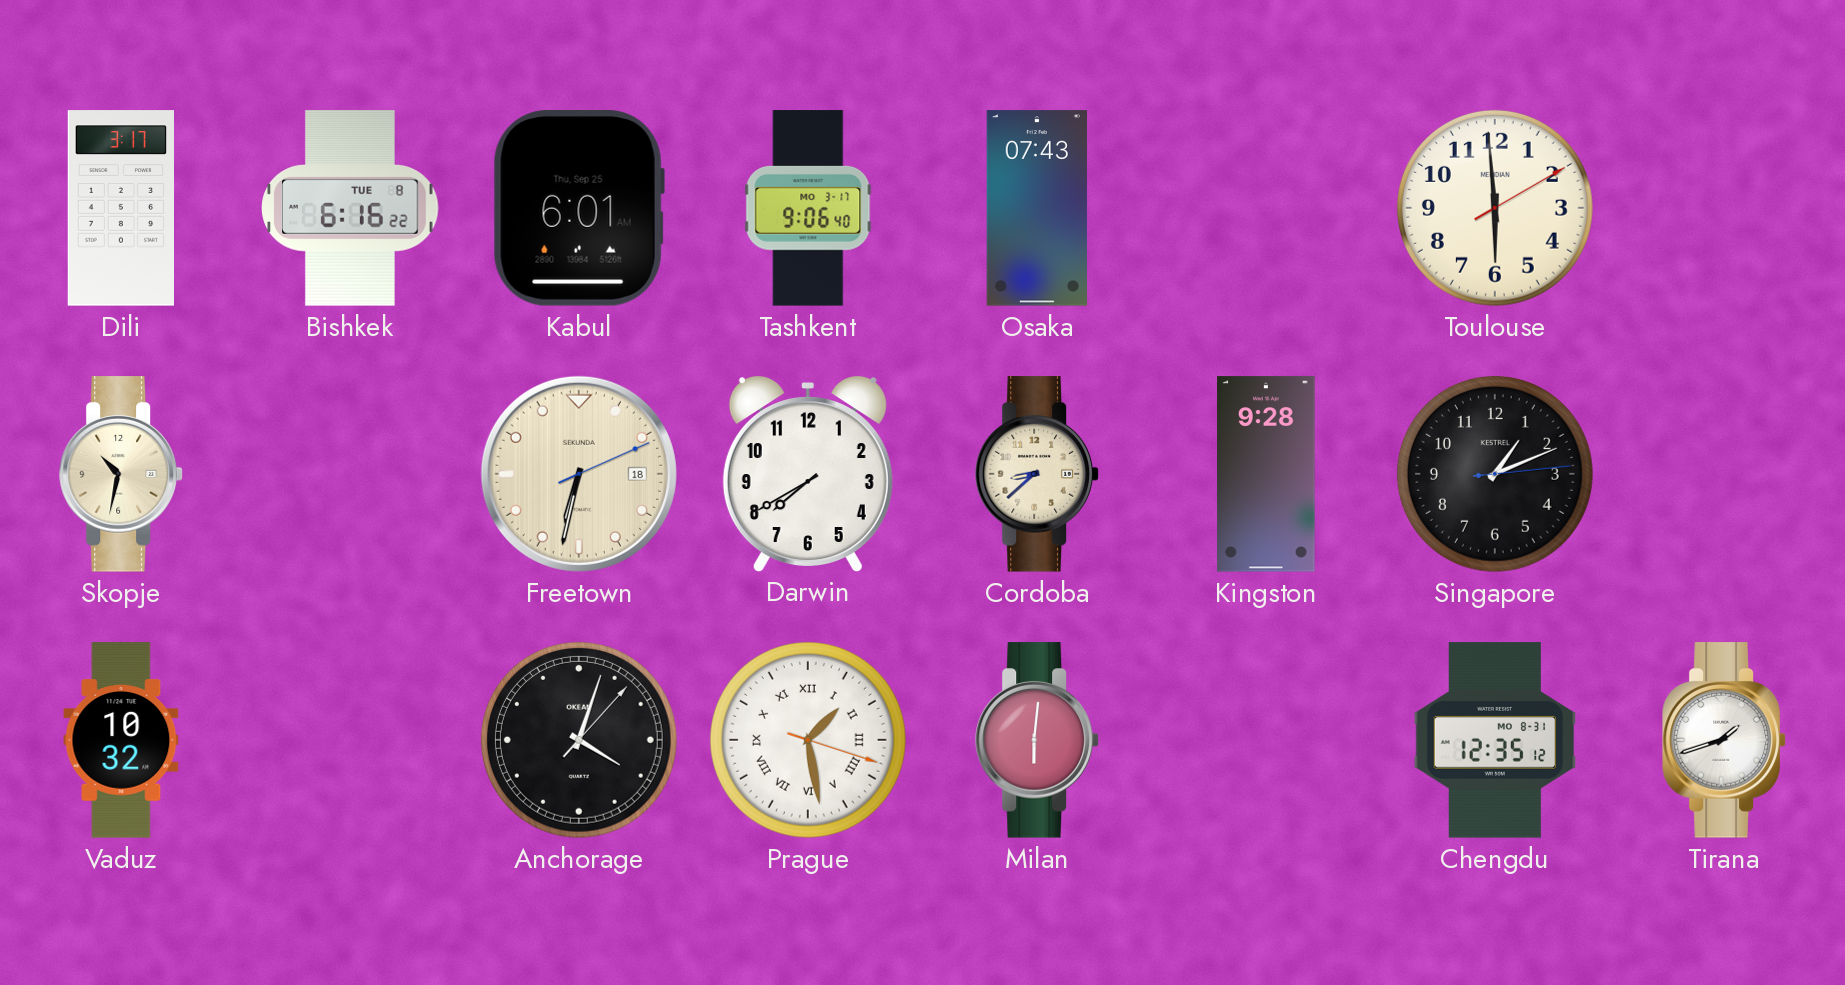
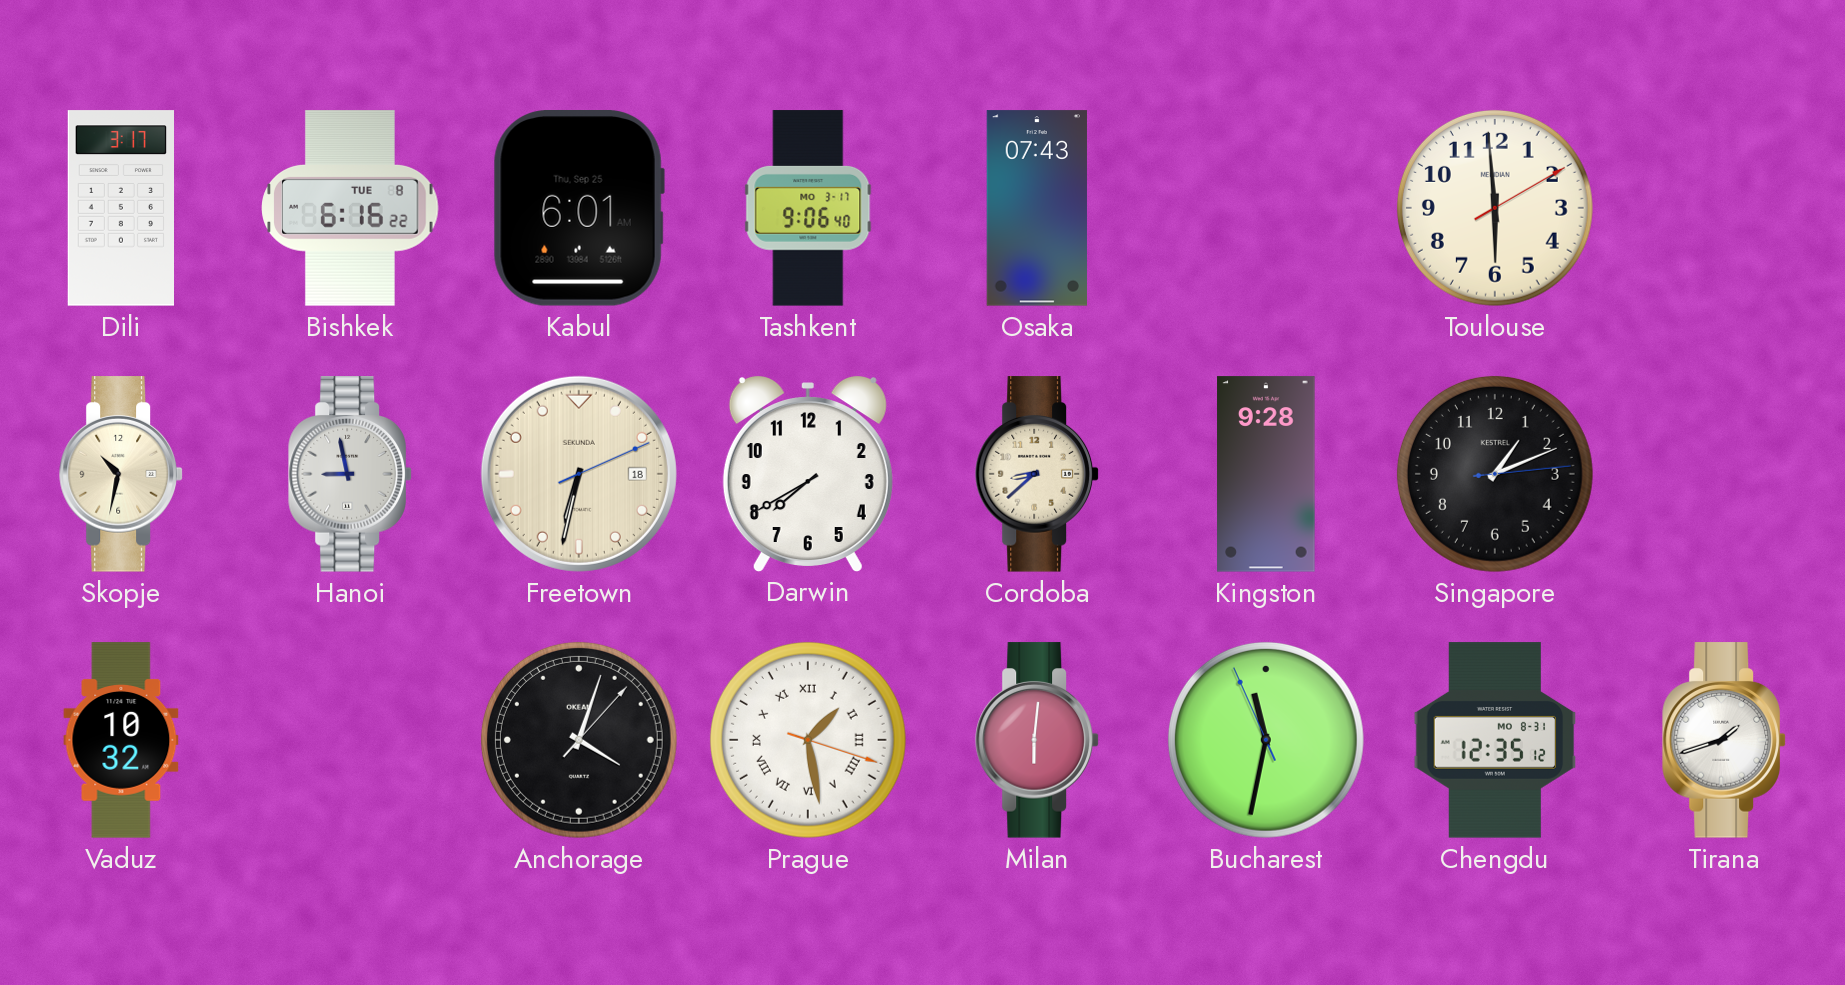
Hanoi: none -> 8:58
Bucharest: none -> 11:31
